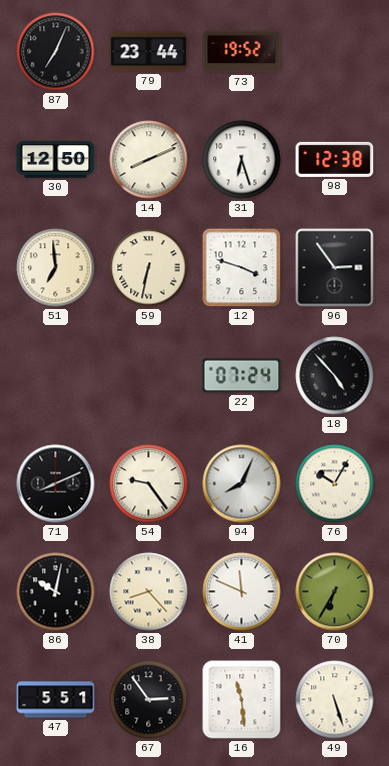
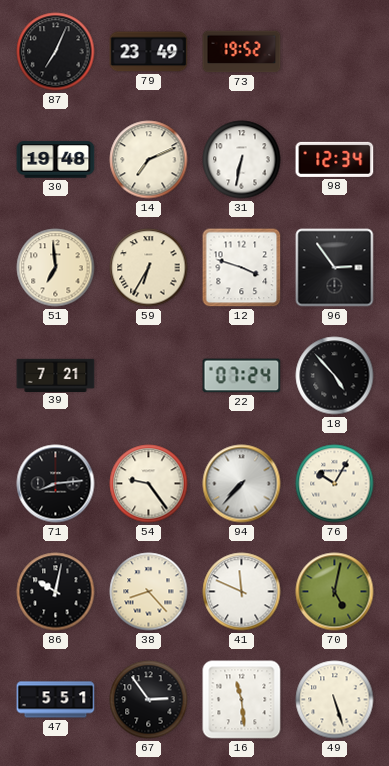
79: 23:44 -> 23:49
30: 12:50 -> 19:48
14: 8:11 -> 7:11
31: 6:27 -> 6:32
98: 12:38 -> 12:34
59: 6:32 -> 6:35
39: none -> 7:21
71: 8:11 -> 8:14
94: 8:04 -> 7:37
70: 6:35 -> 5:02
